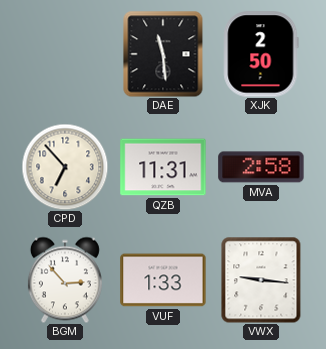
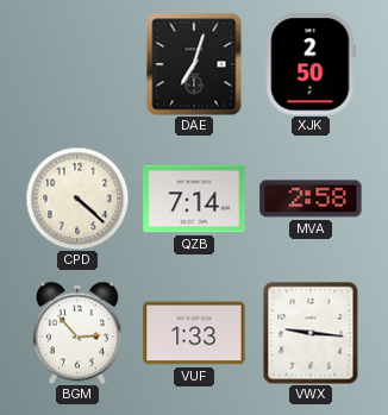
DAE: 11:29 -> 7:03
CPD: 6:53 -> 4:22
QZB: 11:31 -> 7:14
